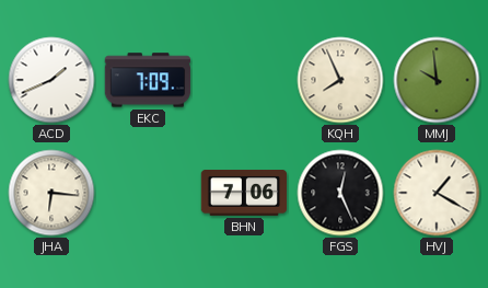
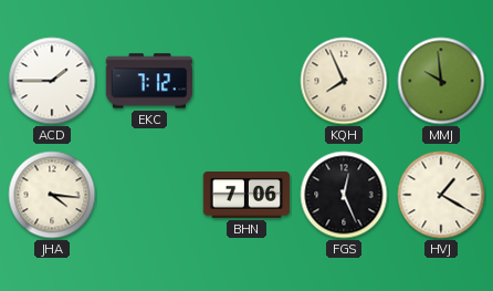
ACD: 1:41 -> 1:45
EKC: 7:09 -> 7:12
JHA: 6:16 -> 4:16
